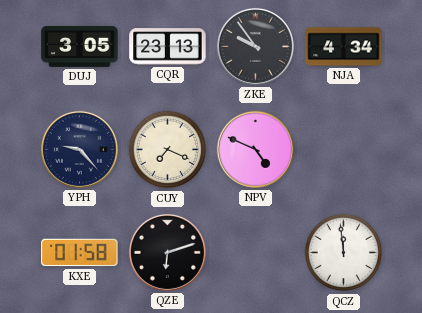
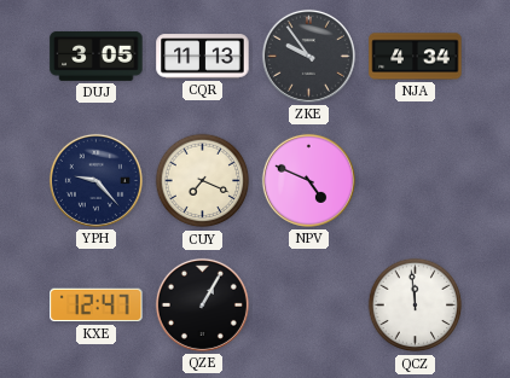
CQR: 23:13 -> 11:13
KXE: 01:58 -> 12:47
QZE: 6:12 -> 1:05
